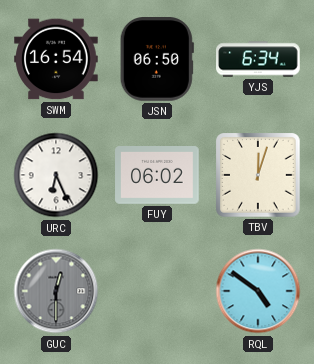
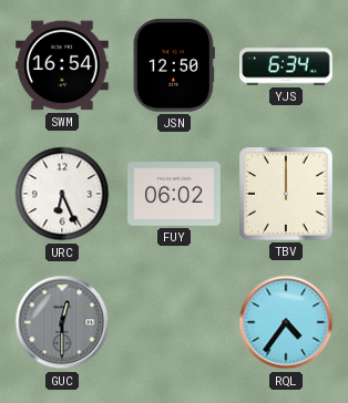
JSN: 06:50 -> 12:50
TBV: 12:03 -> 12:00
RQL: 4:51 -> 4:36
